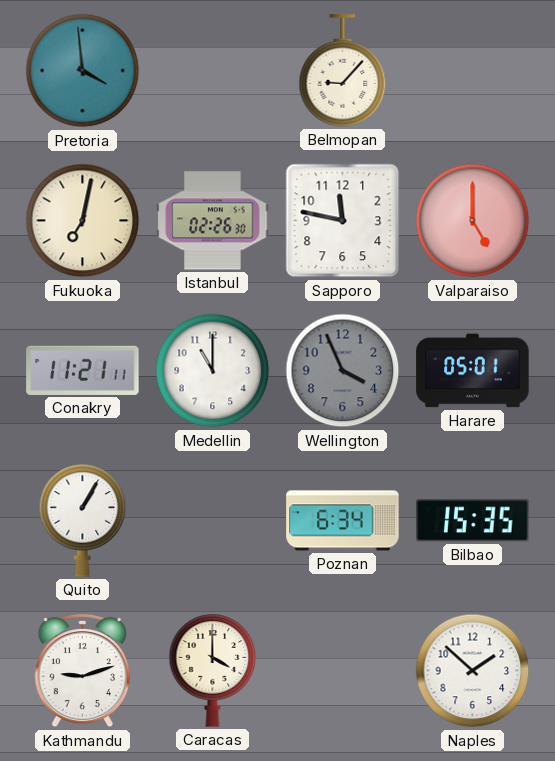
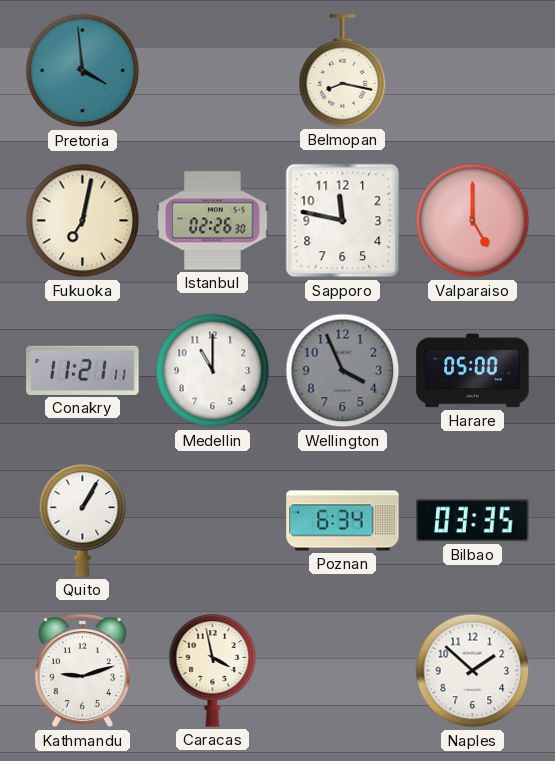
Belmopan: 9:07 -> 8:17
Harare: 05:01 -> 05:00
Bilbao: 15:35 -> 03:35
Caracas: 4:00 -> 3:58
